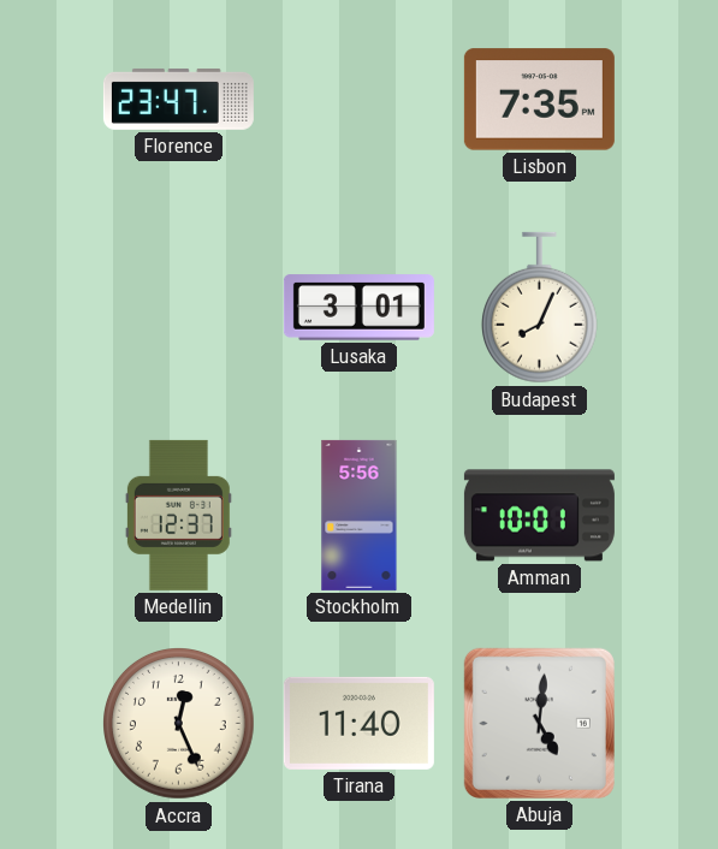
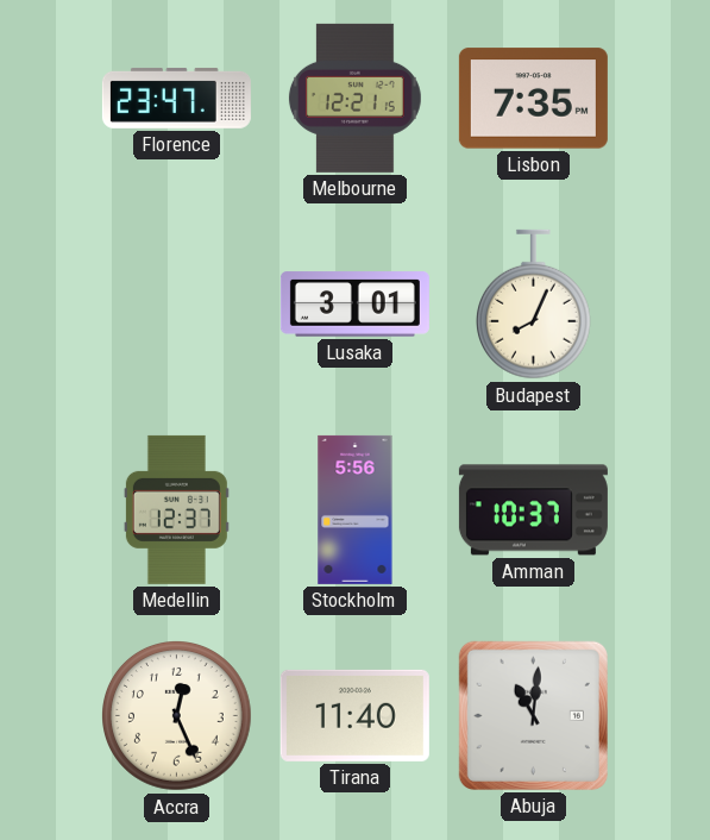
Melbourne: none -> 12:21
Amman: 10:01 -> 10:37
Abuja: 5:01 -> 11:01
